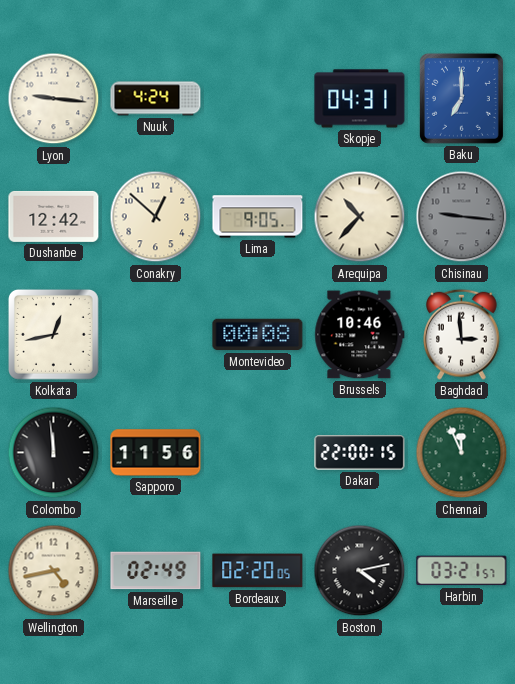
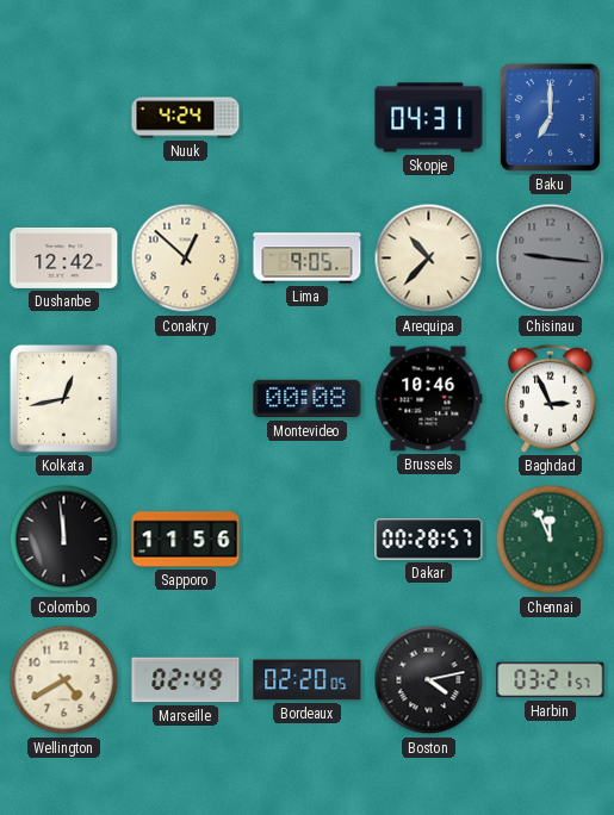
Lyon: 9:16 -> none
Baghdad: 2:59 -> 2:56
Dakar: 22:00 -> 00:28
Wellington: 4:43 -> 4:40
